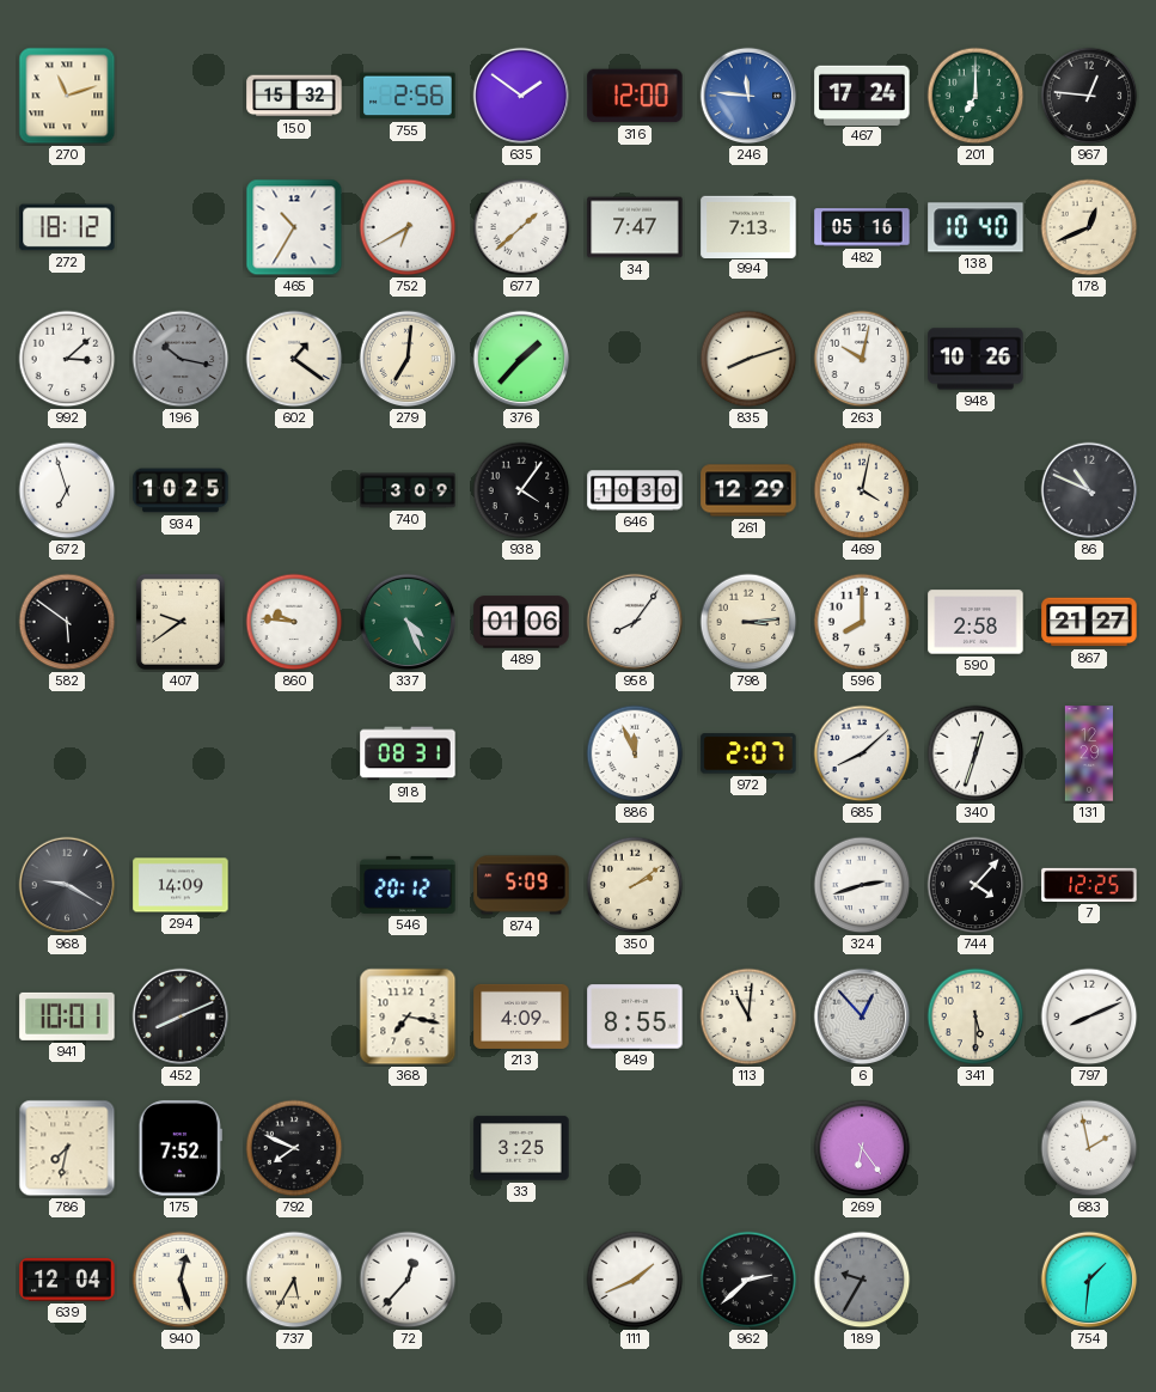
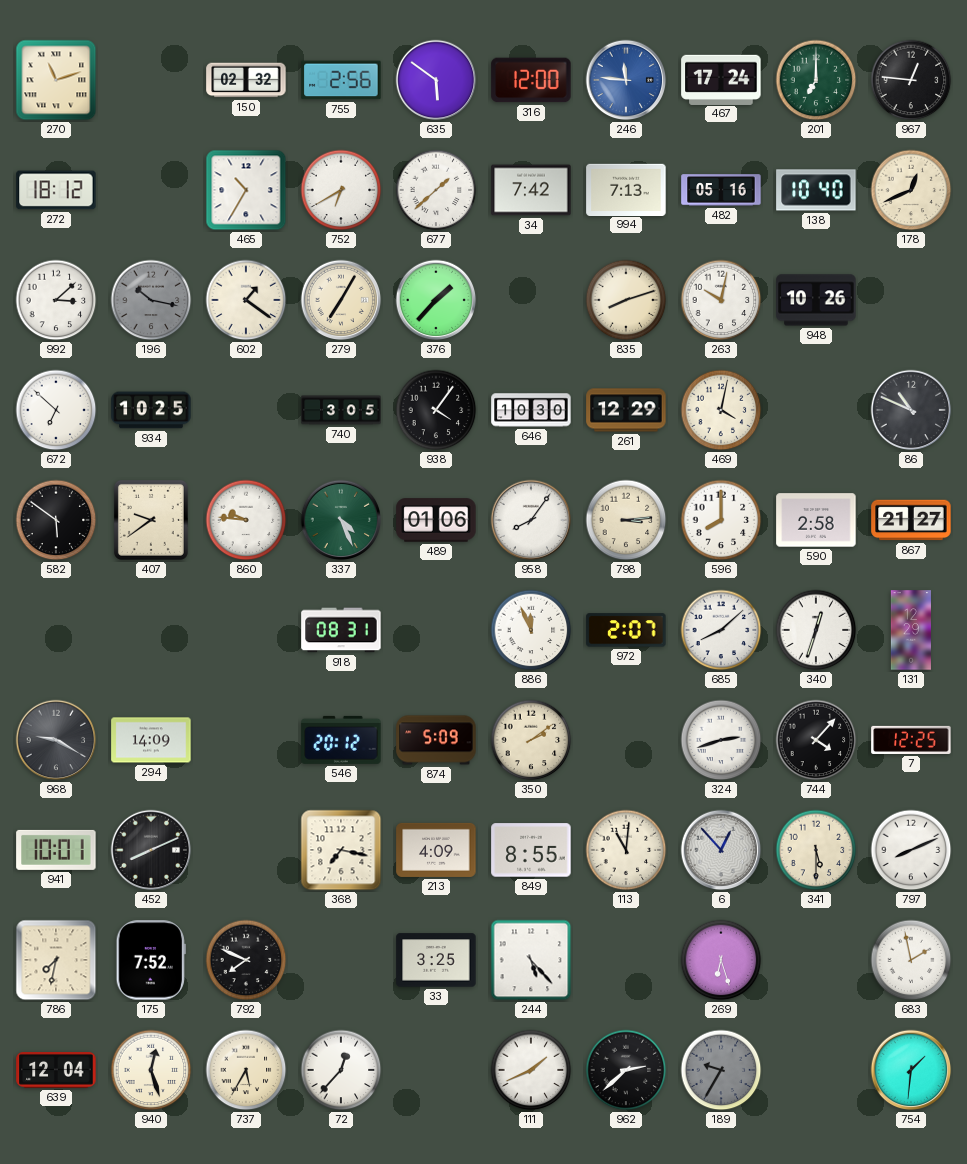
150: 15:32 -> 02:32
635: 1:51 -> 5:51
34: 7:47 -> 7:42
279: 7:01 -> 7:05
672: 6:57 -> 6:52
740: 3:09 -> 3:05
244: none -> 5:23
269: 6:24 -> 6:27
